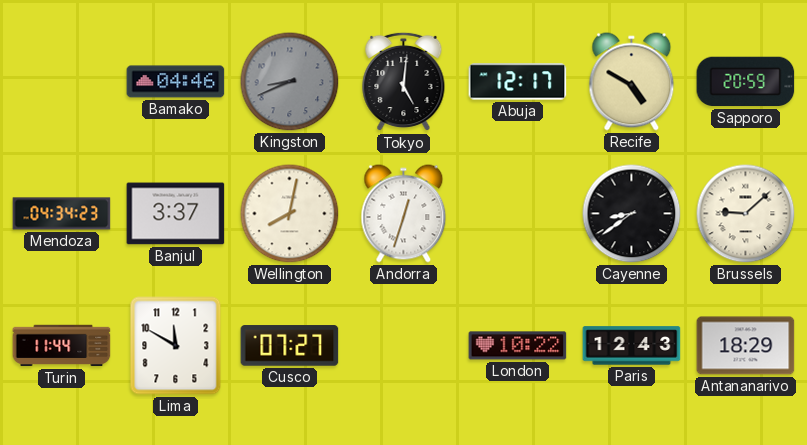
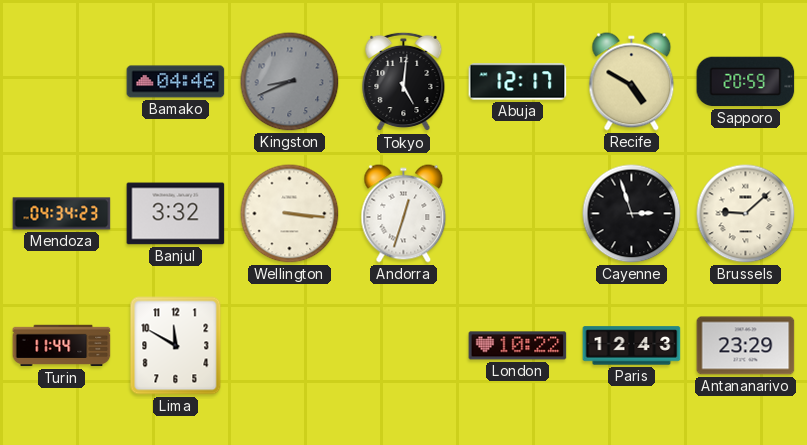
Banjul: 3:37 -> 3:32
Wellington: 8:02 -> 3:16
Cayenne: 8:39 -> 2:57
Cusco: 07:27 -> none
Antananarivo: 18:29 -> 23:29
